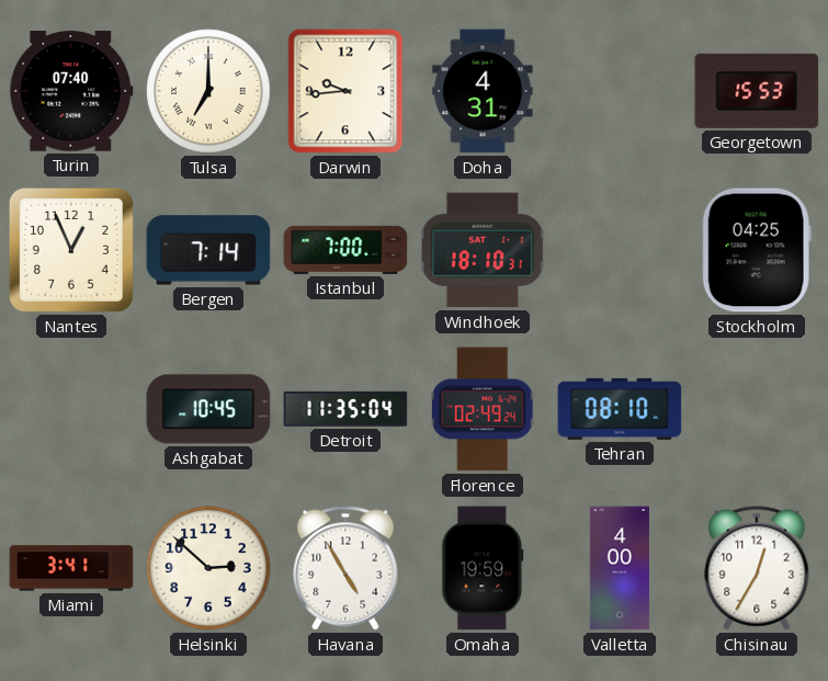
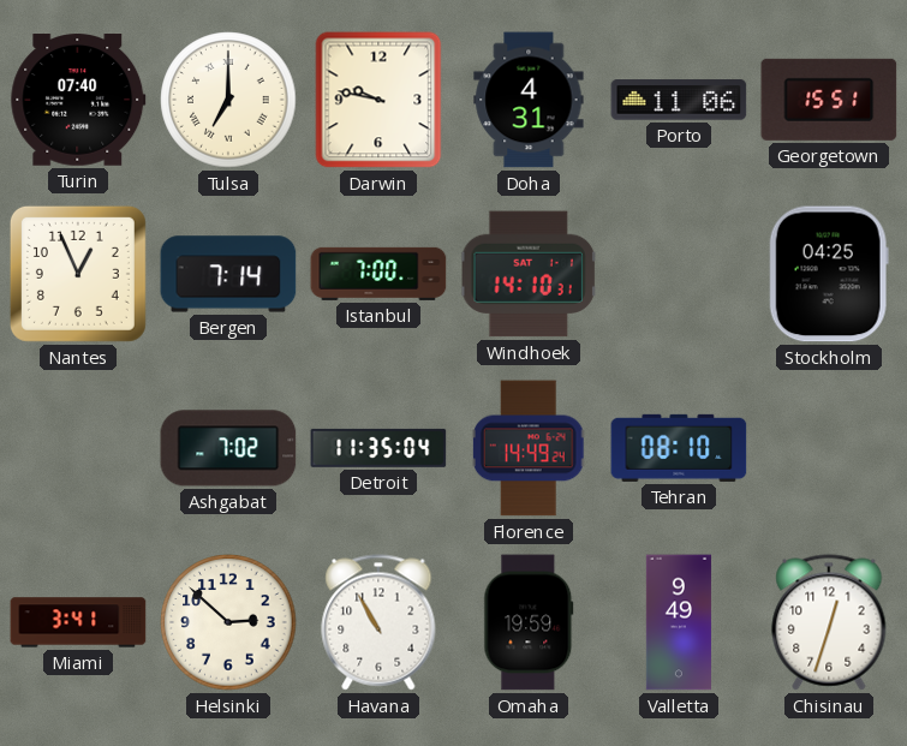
Darwin: 9:44 -> 9:47
Porto: none -> 11:06
Georgetown: 15:53 -> 15:51
Windhoek: 18:10 -> 14:10
Ashgabat: 10:45 -> 7:02
Florence: 02:49 -> 14:49
Havana: 4:55 -> 10:55
Valletta: 4:00 -> 9:49
Chisinau: 12:35 -> 12:33
